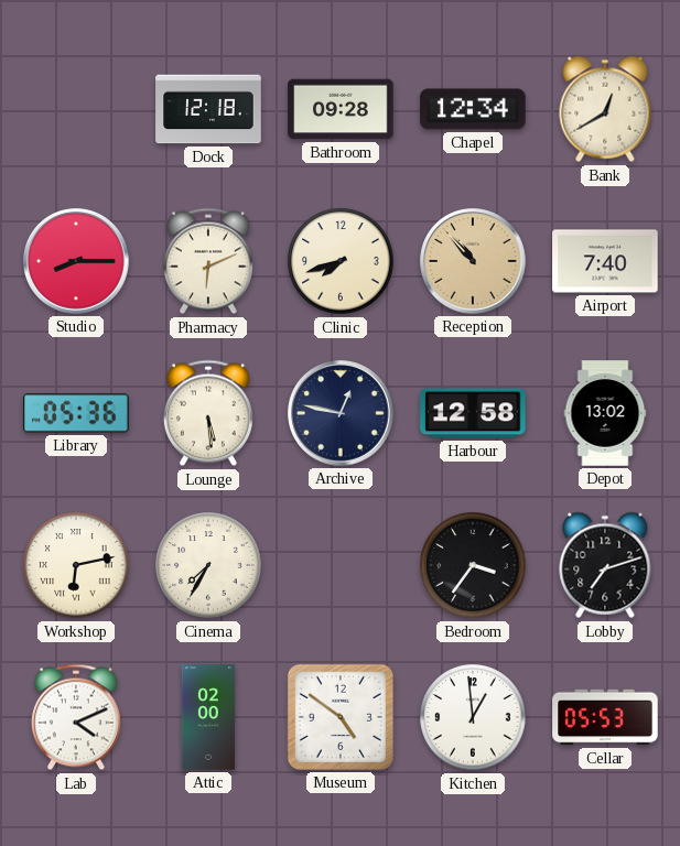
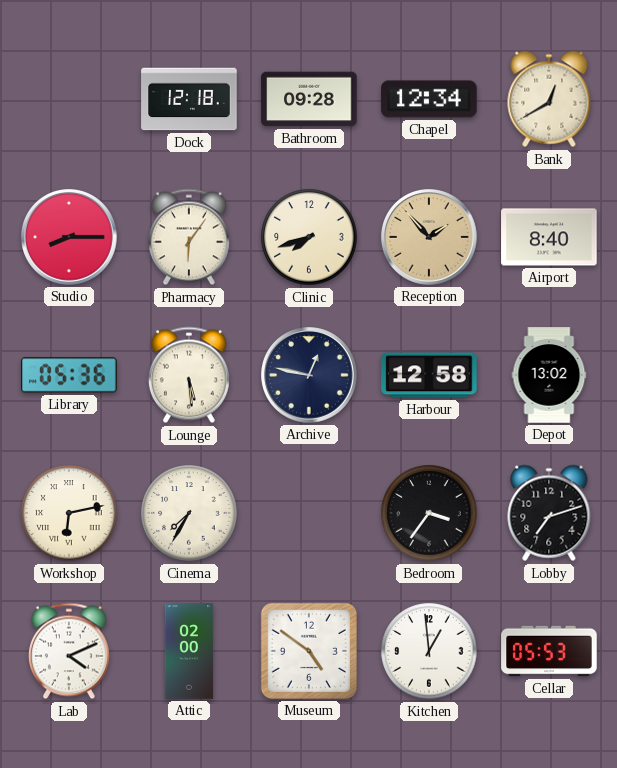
Pharmacy: 6:11 -> 6:06
Reception: 10:53 -> 1:53
Airport: 7:40 -> 8:40
